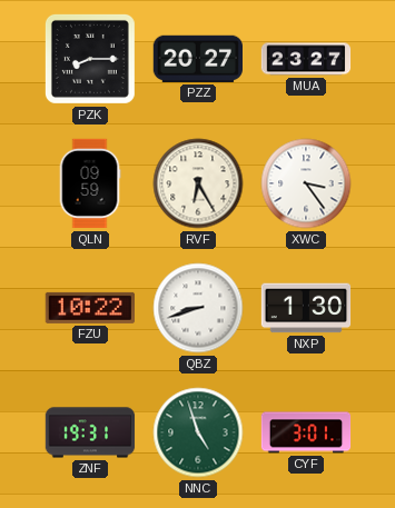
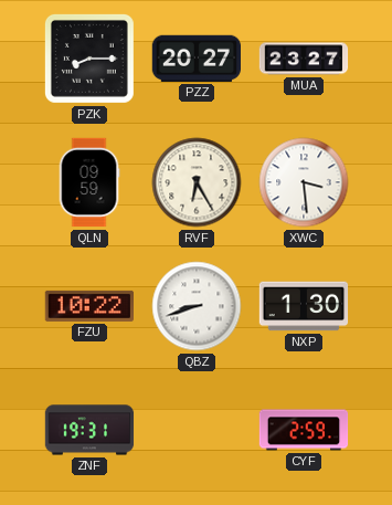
XWC: 3:24 -> 3:29
NNC: 4:57 -> none
CYF: 3:01 -> 2:59
